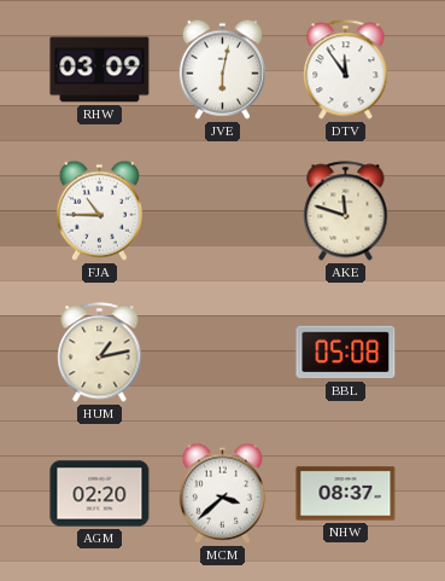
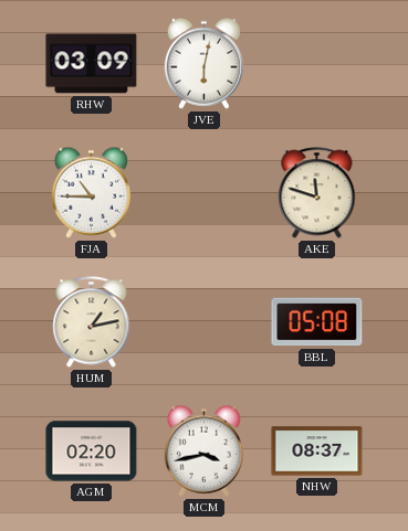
DTV: 11:54 -> none
MCM: 3:38 -> 3:43
